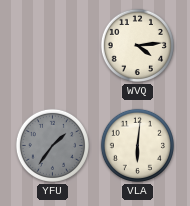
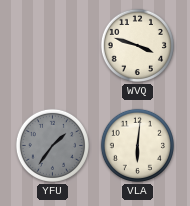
WVQ: 4:14 -> 3:48
